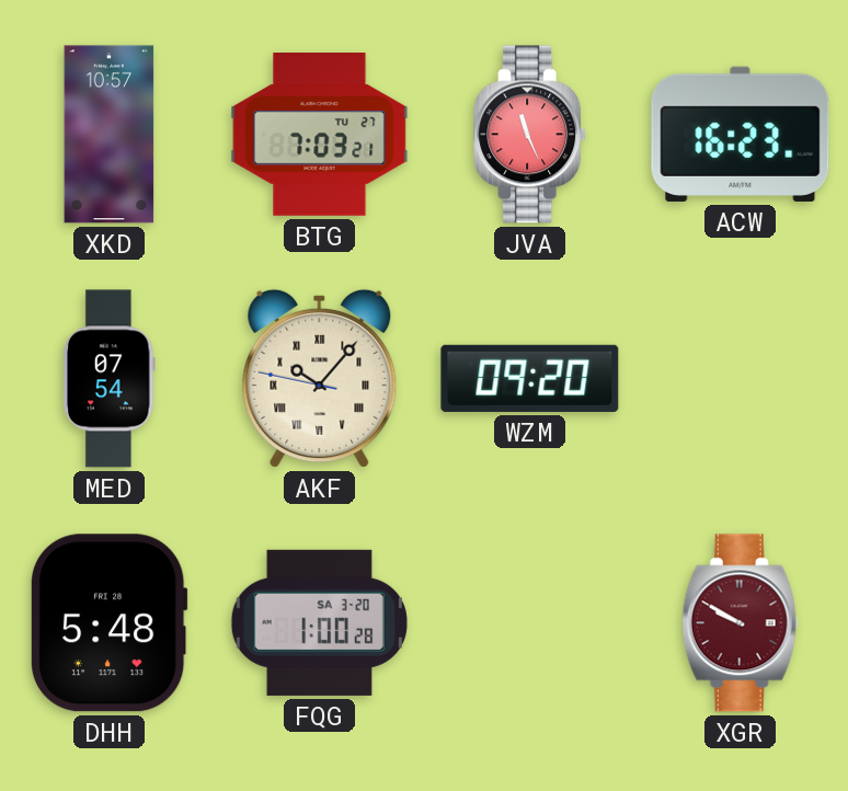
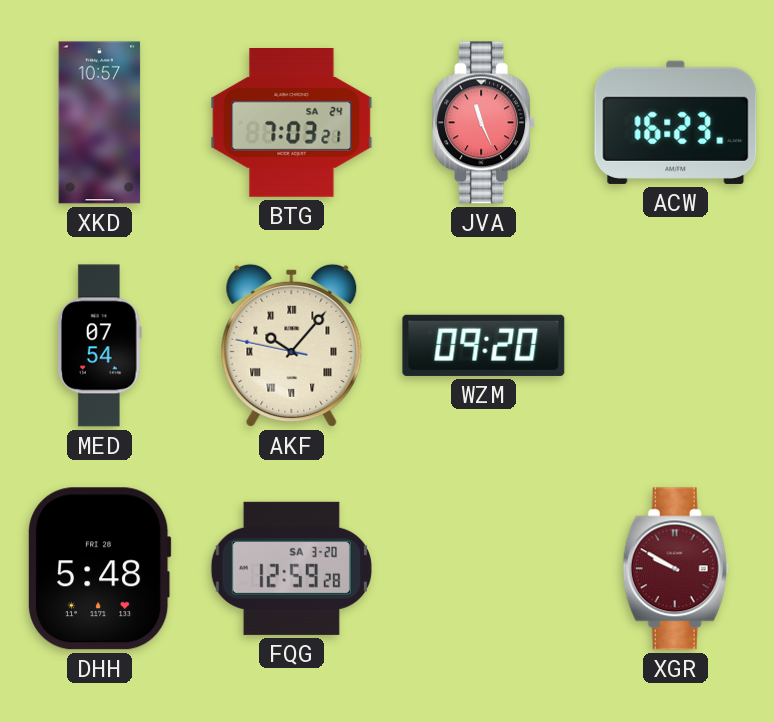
BTG date: TU 27 -> SA 24
FQG: 1:00 -> 12:59
